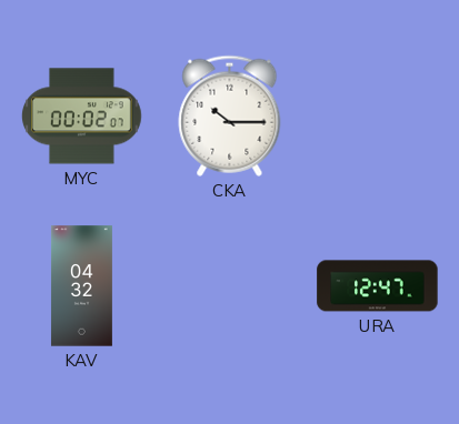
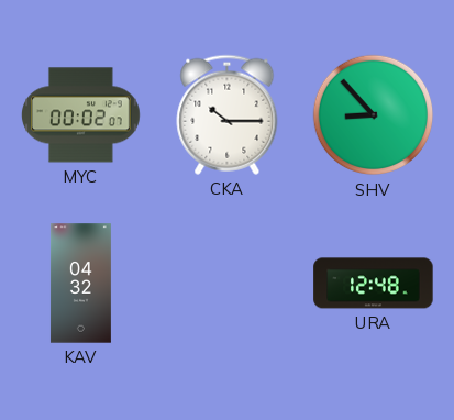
SHV: none -> 8:53
URA: 12:47 -> 12:48
